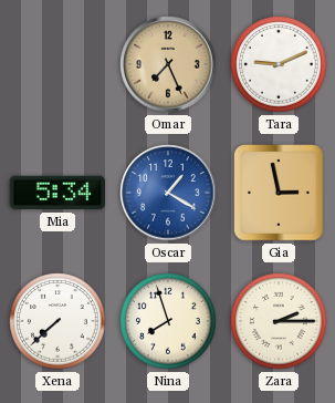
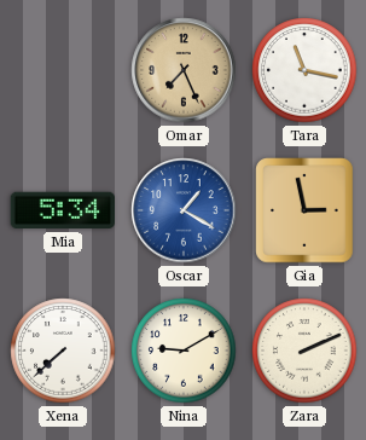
Tara: 9:11 -> 11:17
Nina: 7:57 -> 9:10
Zara: 2:15 -> 2:11
